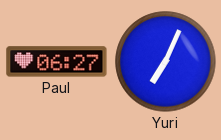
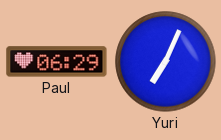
Paul: 06:27 -> 06:29
